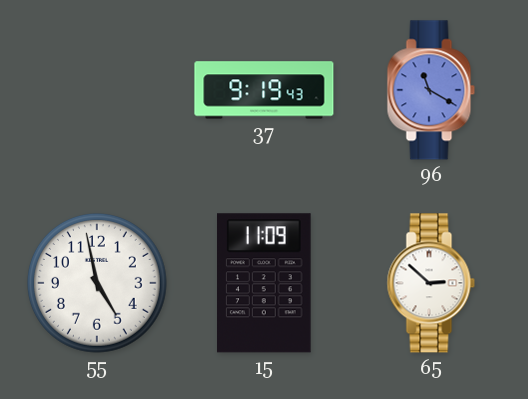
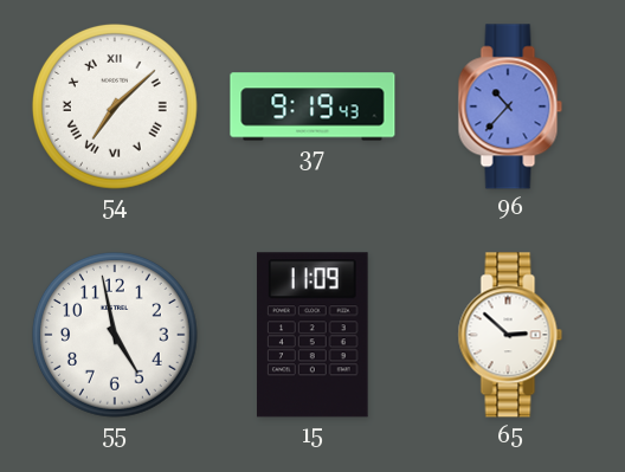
54: none -> 7:08
96: 11:20 -> 10:37
